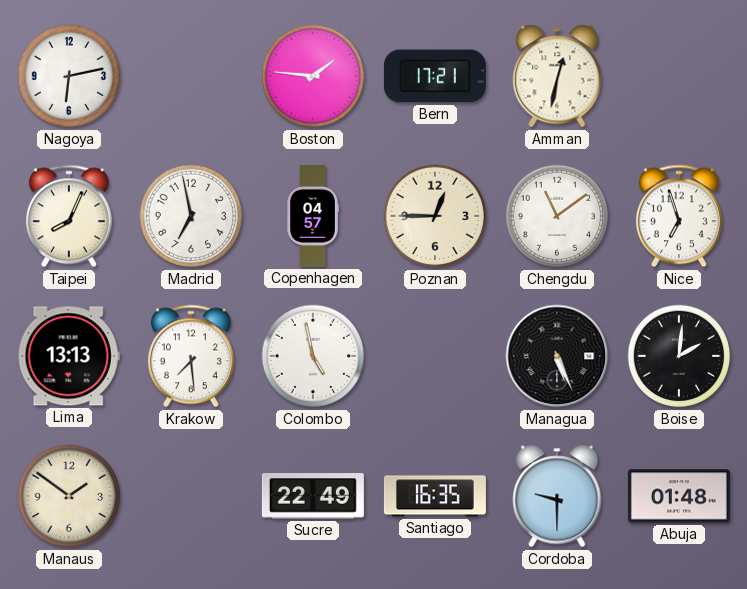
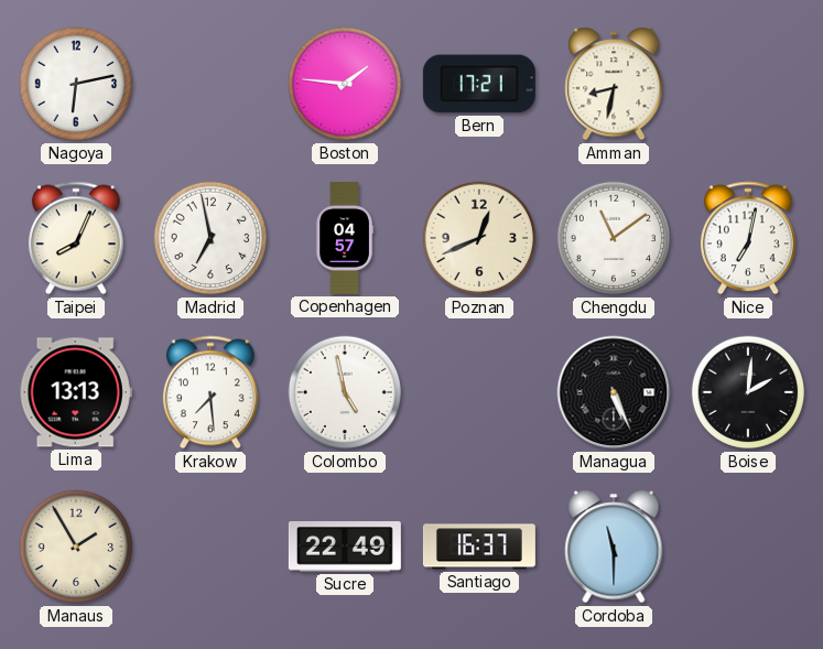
Amman: 12:32 -> 8:32
Poznan: 12:45 -> 12:41
Nice: 6:57 -> 7:02
Manaus: 1:51 -> 1:55
Santiago: 16:35 -> 16:37
Cordoba: 9:30 -> 11:30
Abuja: 01:48 -> none
